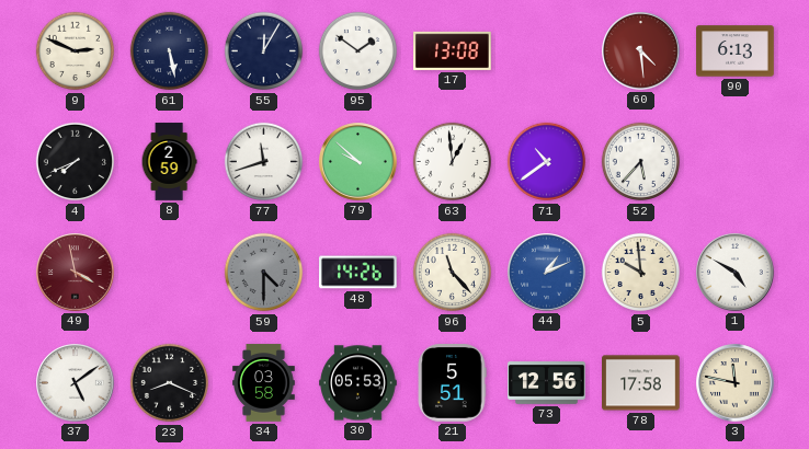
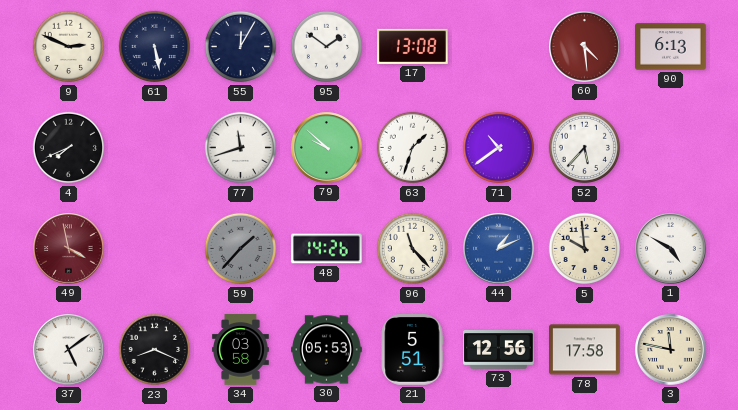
8: 2:59 -> none
63: 12:59 -> 1:33
59: 4:30 -> 1:37
